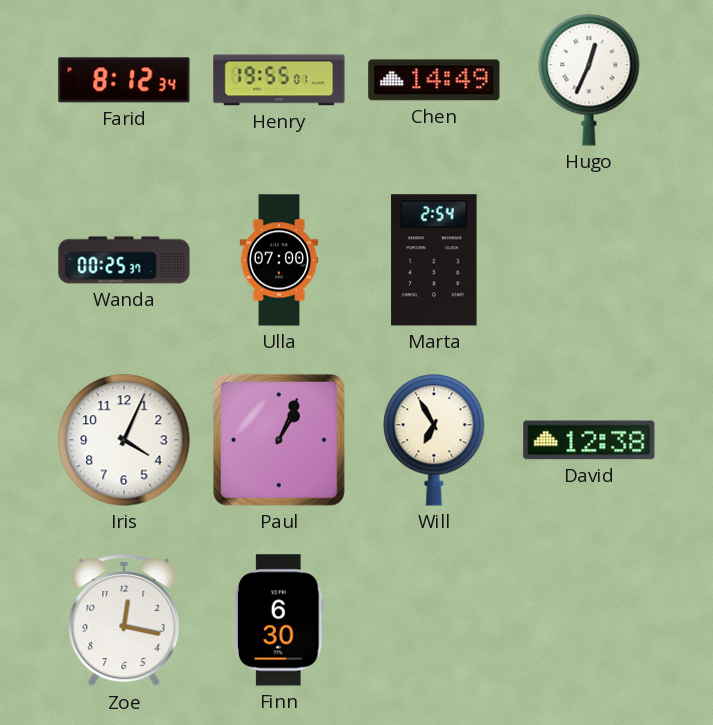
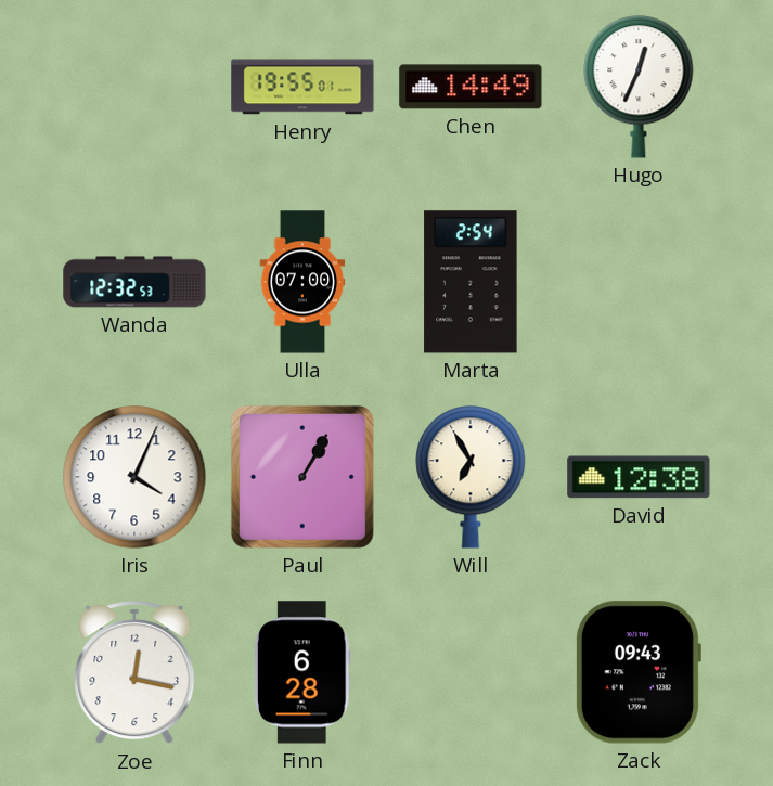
Farid: 8:12 -> none
Wanda: 00:25 -> 12:32
Paul: 1:04 -> 1:05
Finn: 6:30 -> 6:28
Zack: none -> 09:43
